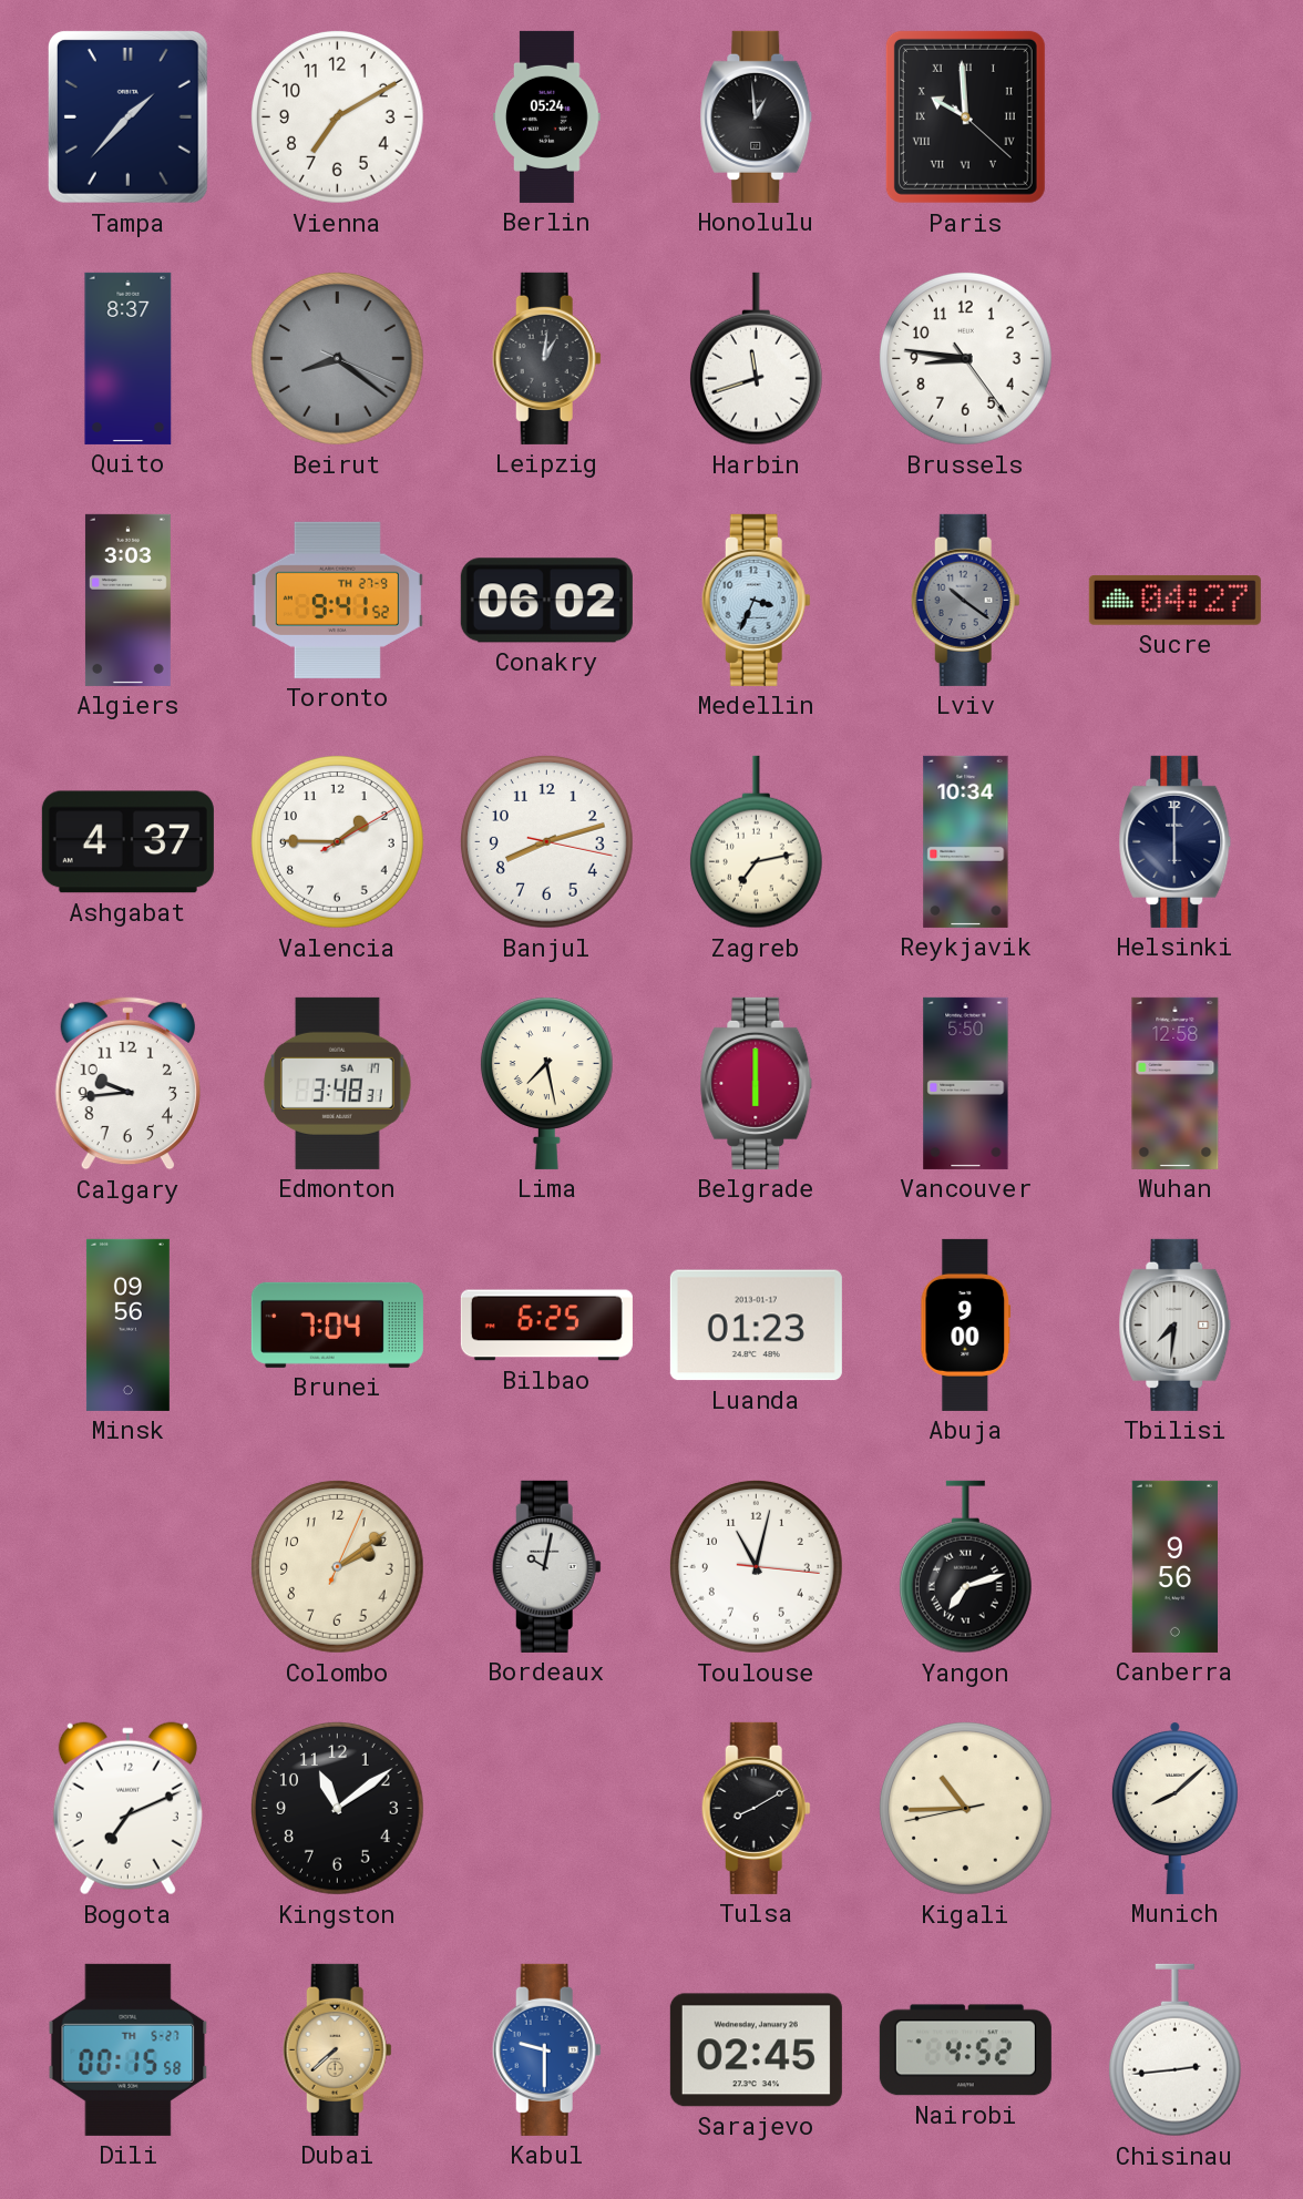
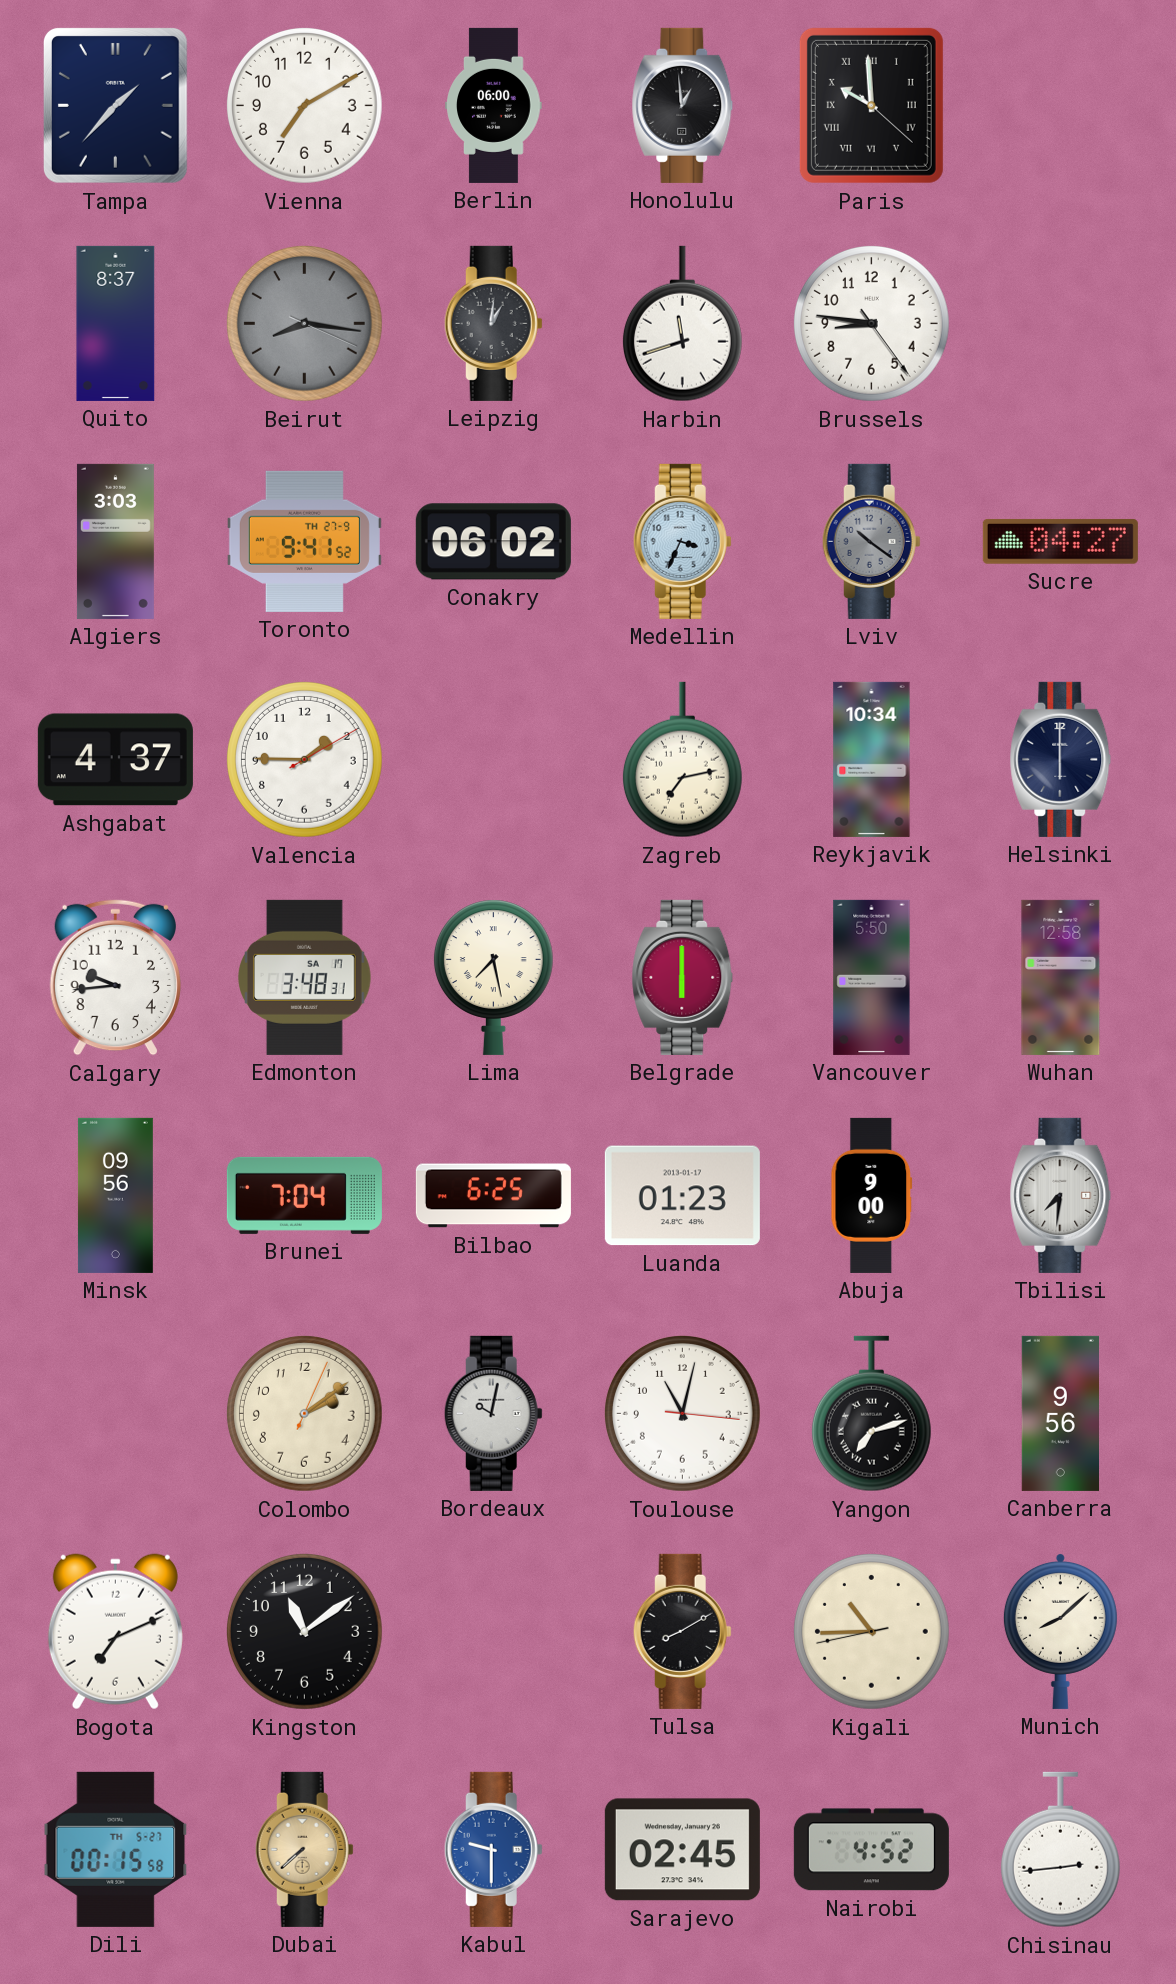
Berlin: 05:24 -> 06:00
Beirut: 8:21 -> 8:16
Banjul: 8:12 -> none
